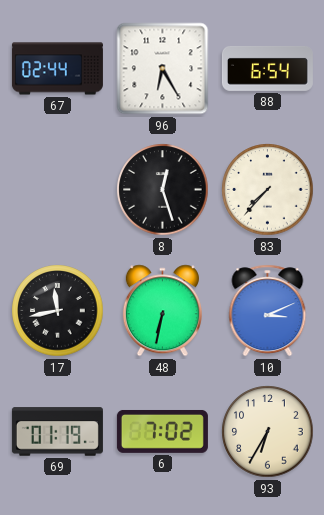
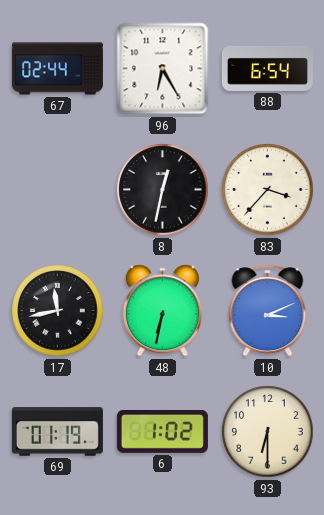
8: 12:27 -> 12:32
83: 7:37 -> 3:37
6: 7:02 -> 1:02
93: 6:35 -> 6:30
